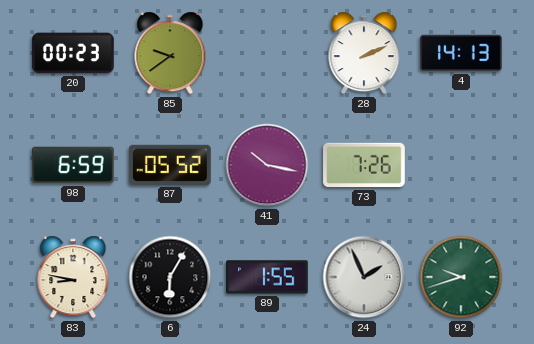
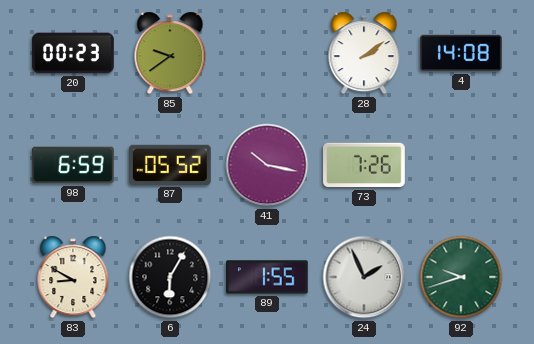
28: 2:11 -> 2:09
4: 14:13 -> 14:08
83: 8:47 -> 8:50
